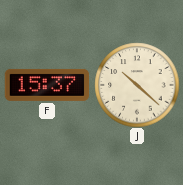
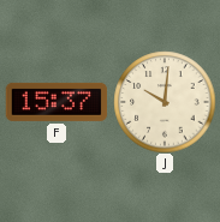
J: 10:22 -> 10:01
